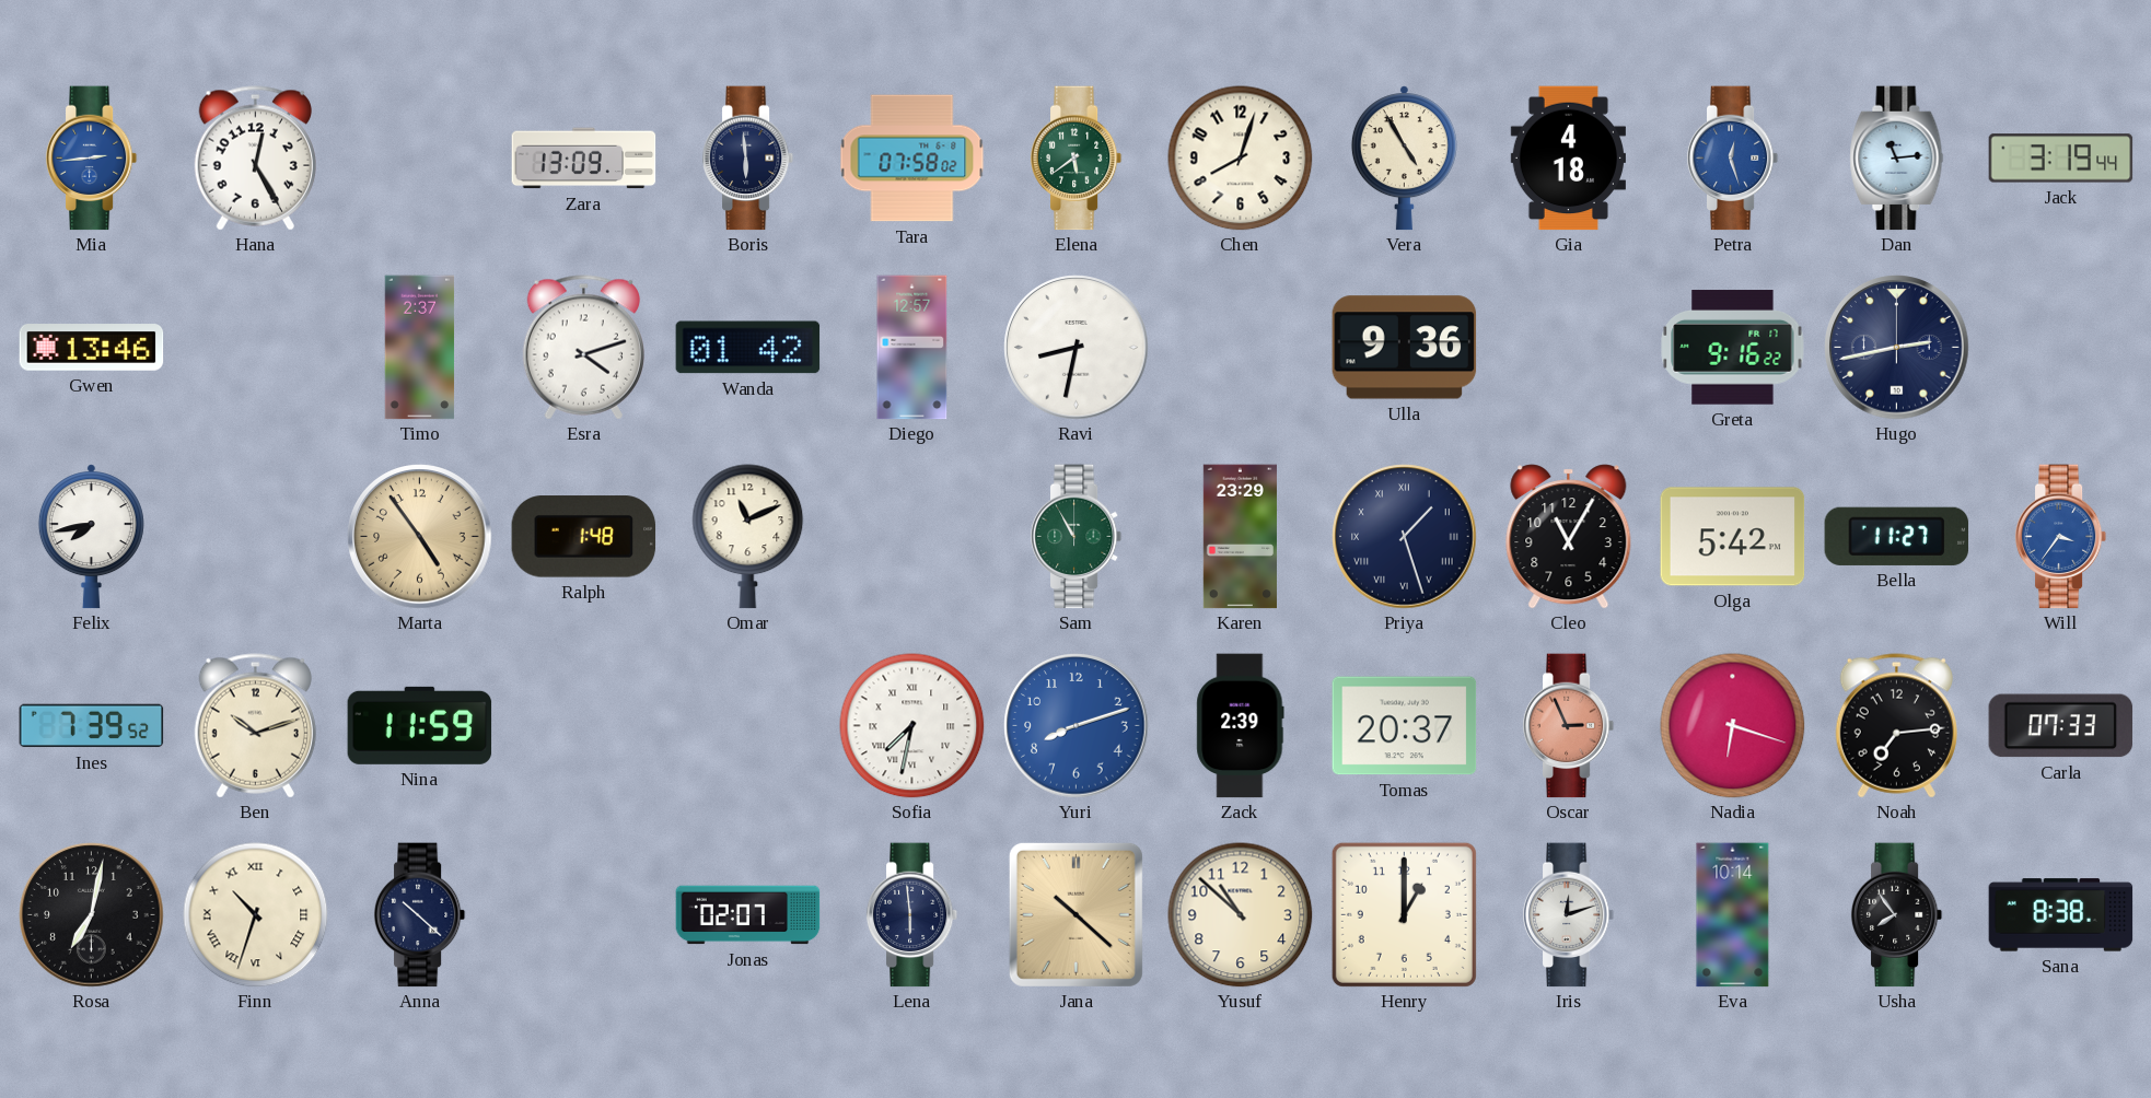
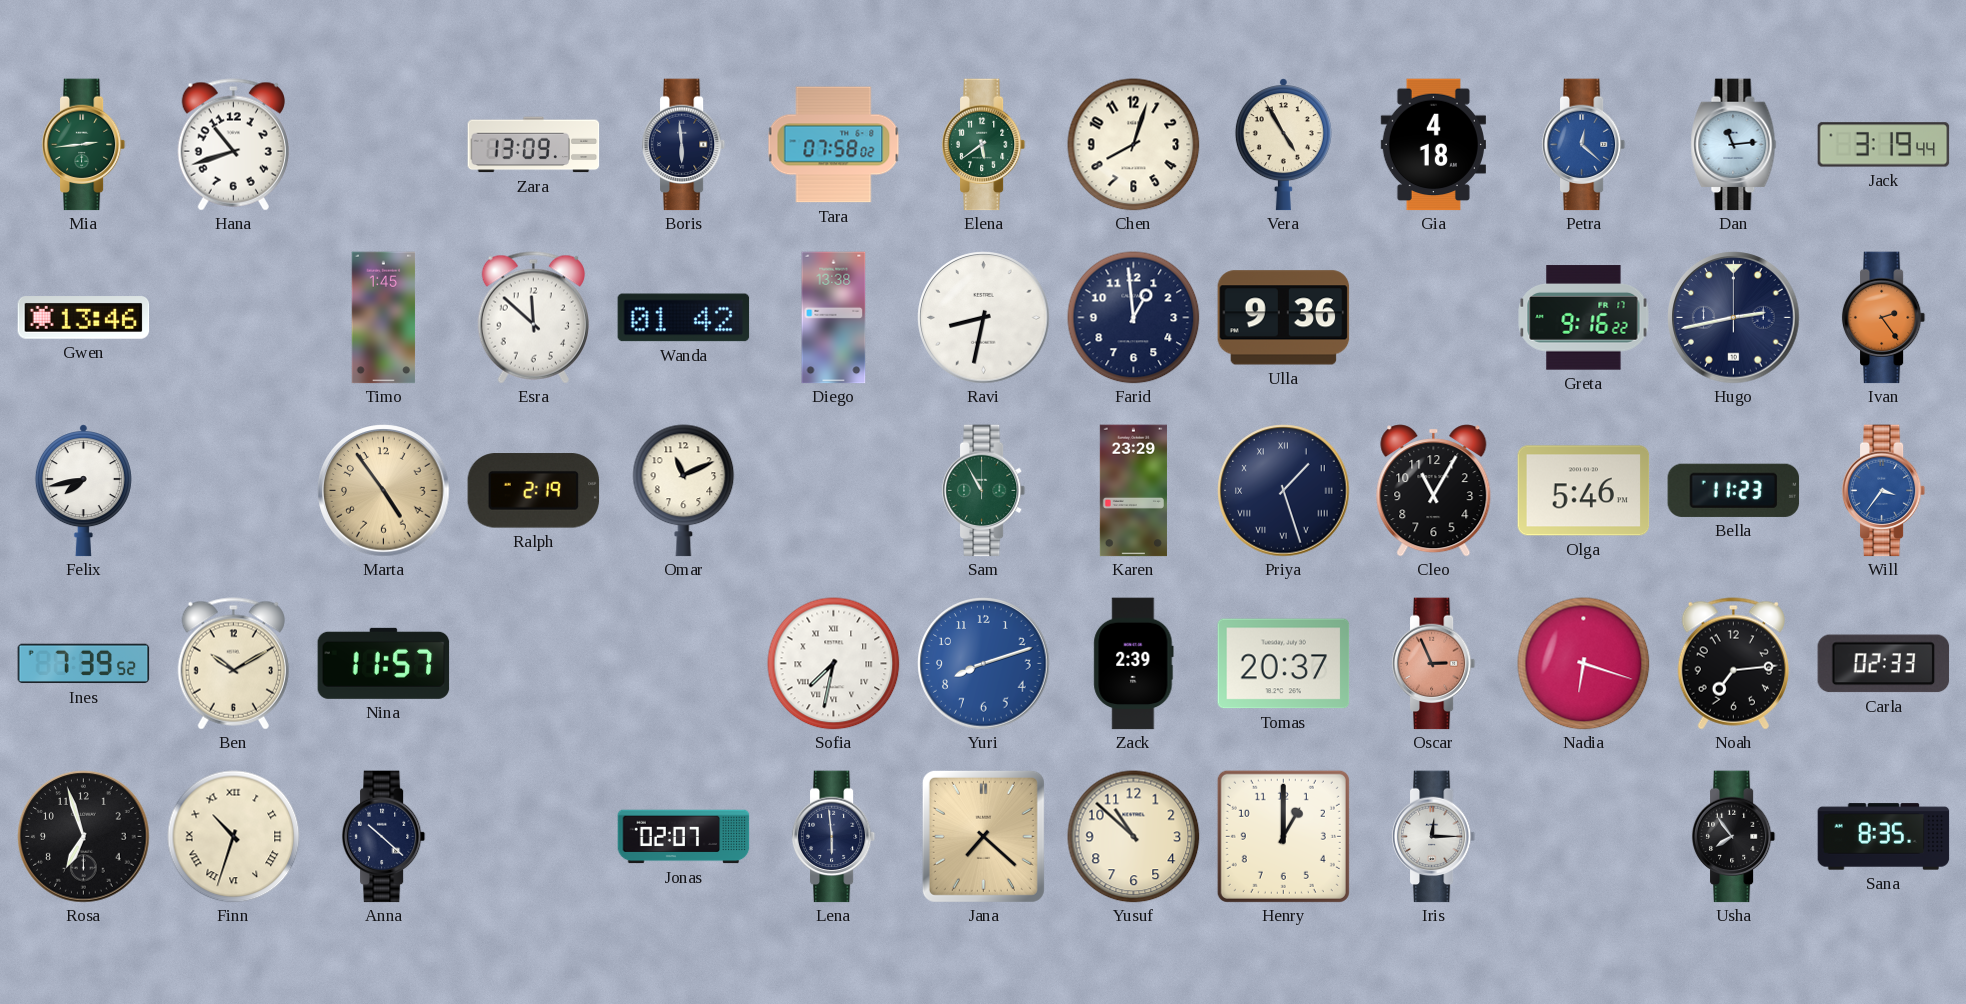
Mia dial: blue -> green
Hana: 12:25 -> 10:42
Petra: 12:27 -> 12:22
Timo: 2:37 -> 1:45
Esra: 4:12 -> 11:52
Diego: 12:57 -> 13:38
Farid: none -> 12:59
Ivan: none -> 2:24
Ralph: 1:48 -> 2:19
Olga: 5:42 -> 5:46
Bella: 11:27 -> 11:23
Ben: 10:12 -> 10:10
Nina: 11:59 -> 11:57
Carla: 07:33 -> 02:33
Rosa: 7:02 -> 6:57
Jana: 10:22 -> 7:22
Iris: 12:12 -> 12:15
Eva: 10:14 -> none
Sana: 8:38 -> 8:35
